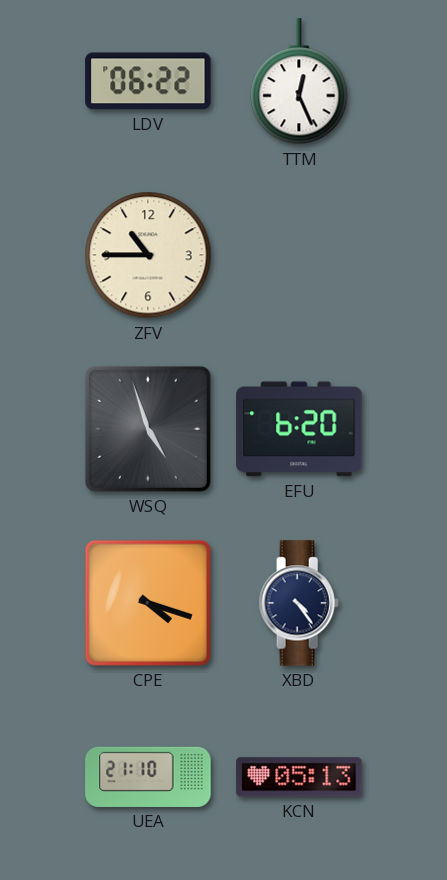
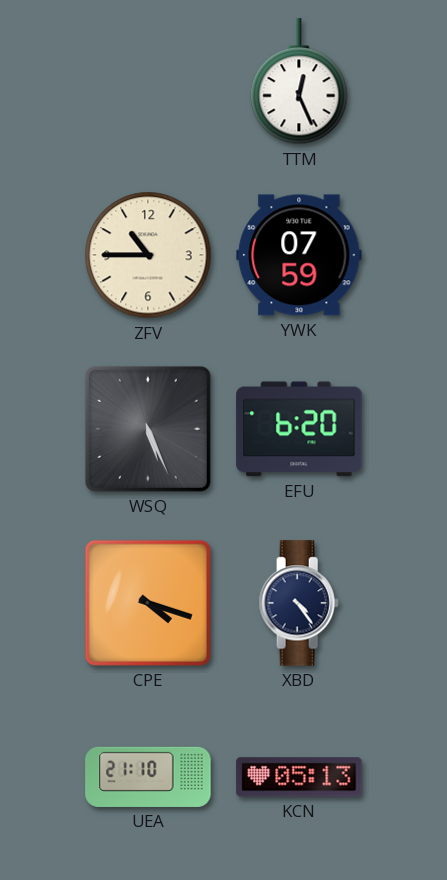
LDV: 06:22 -> none
YWK: none -> 07:59
WSQ: 4:57 -> 5:26
